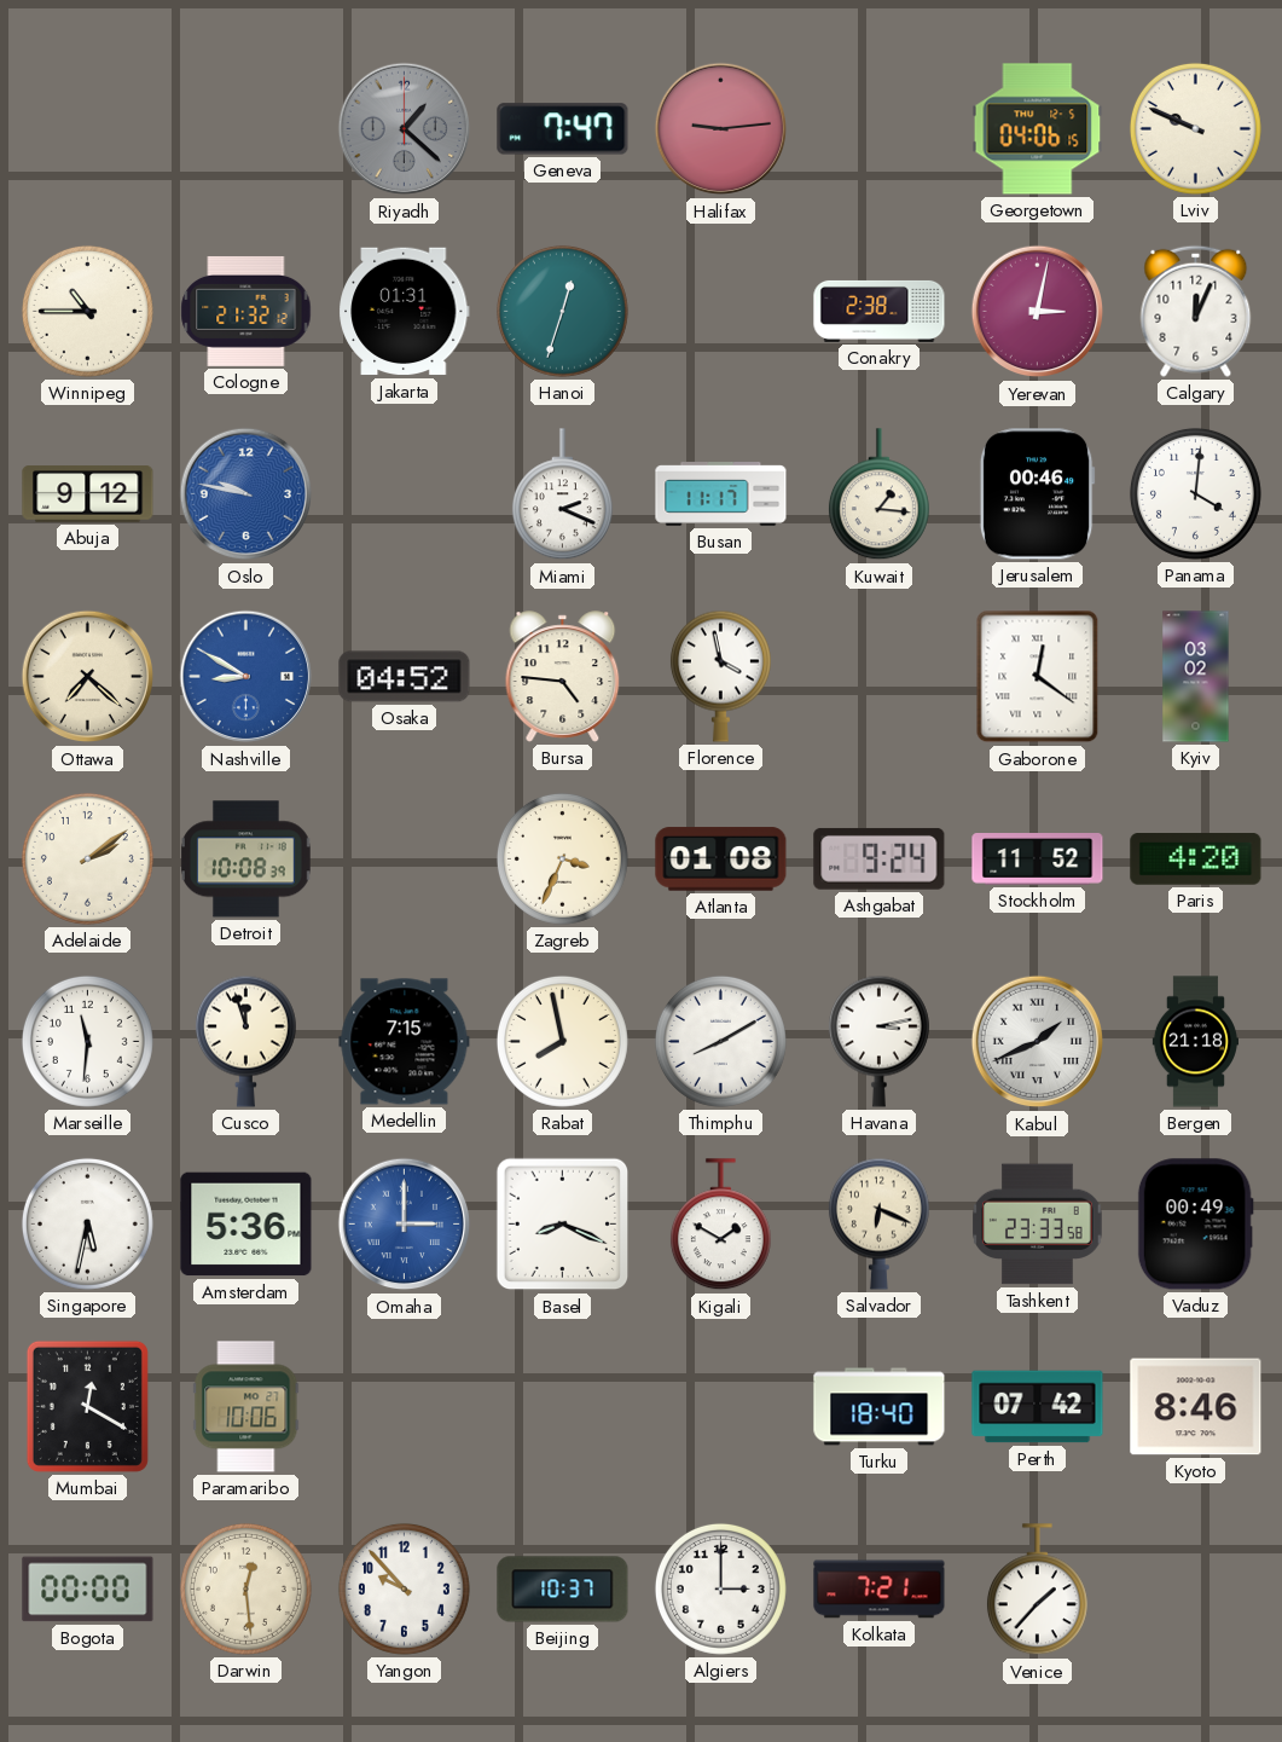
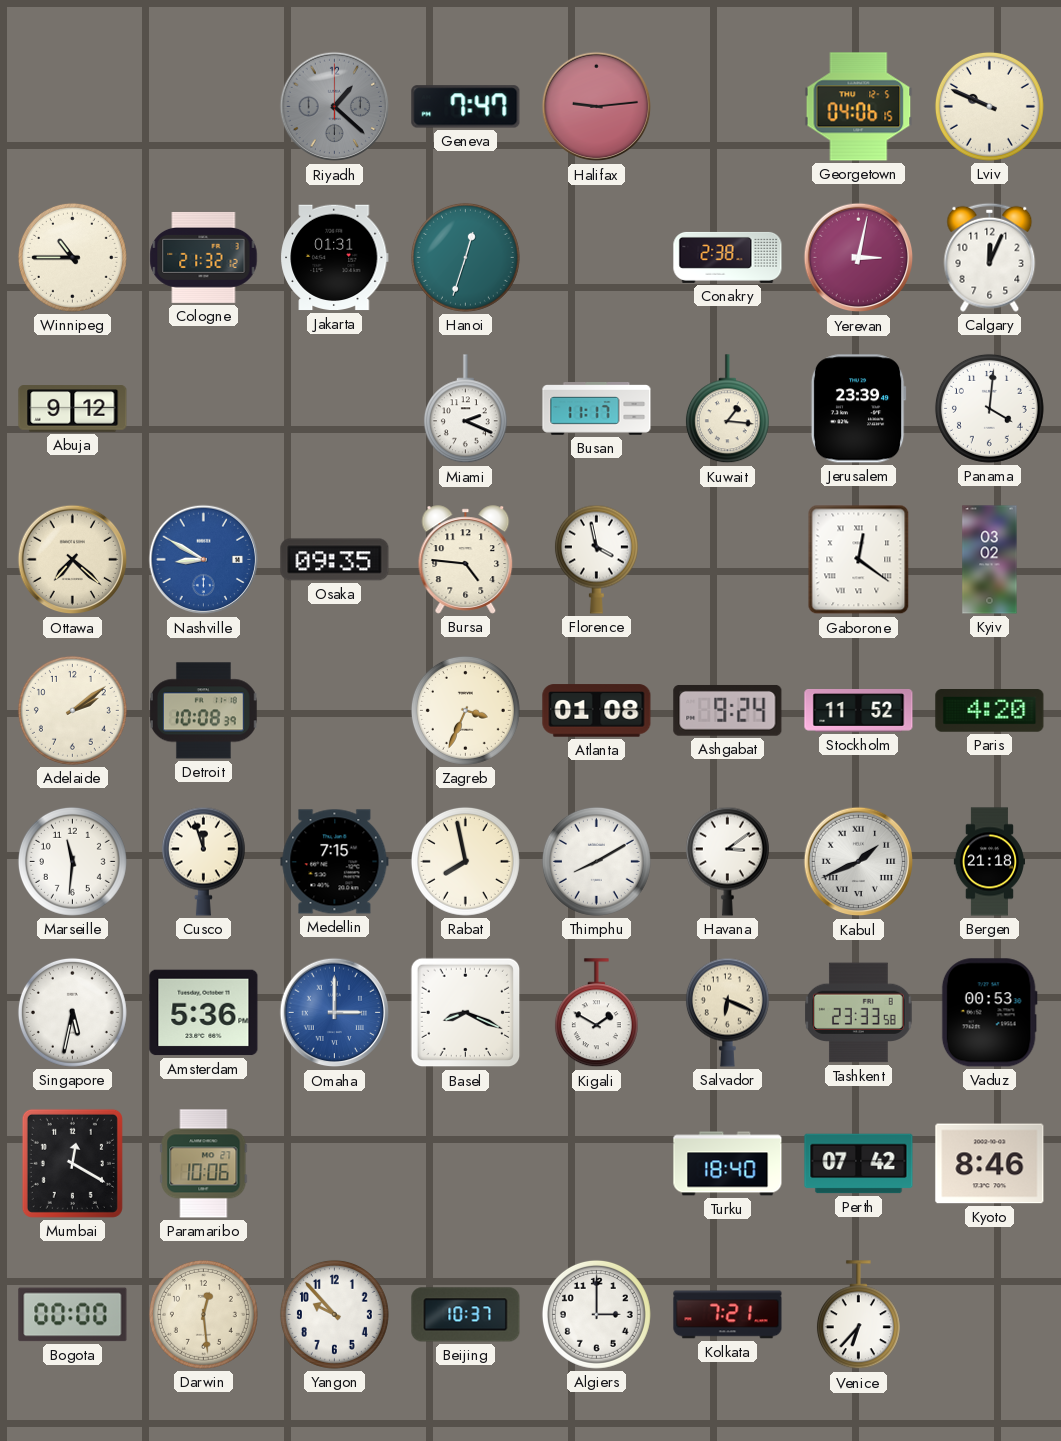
Oslo: 9:47 -> none
Jerusalem: 00:46 -> 23:39
Osaka: 04:52 -> 09:35
Havana: 3:13 -> 3:09
Vaduz: 00:49 -> 00:53
Venice: 1:37 -> 6:37
